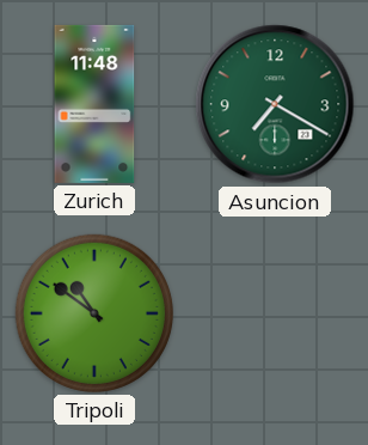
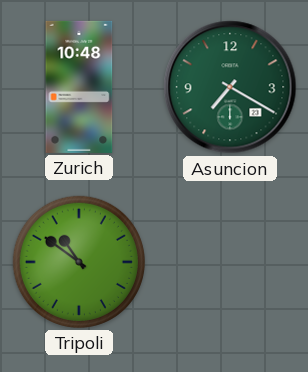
Zurich: 11:48 -> 10:48
